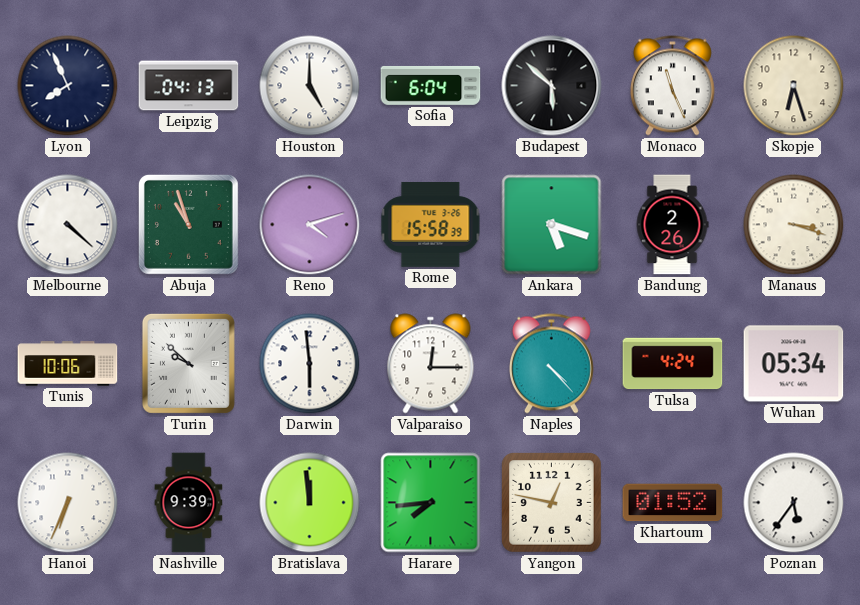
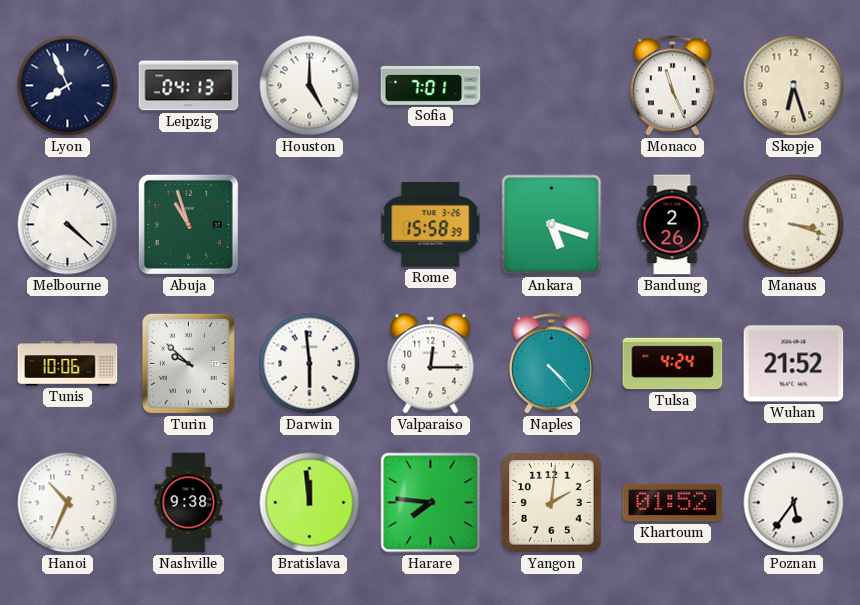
Sofia: 6:04 -> 7:01
Budapest: 5:52 -> none
Reno: 4:12 -> none
Wuhan: 05:34 -> 21:52
Hanoi: 6:34 -> 10:34
Nashville: 9:39 -> 9:38
Harare: 7:44 -> 7:46
Yangon: 12:47 -> 2:01
